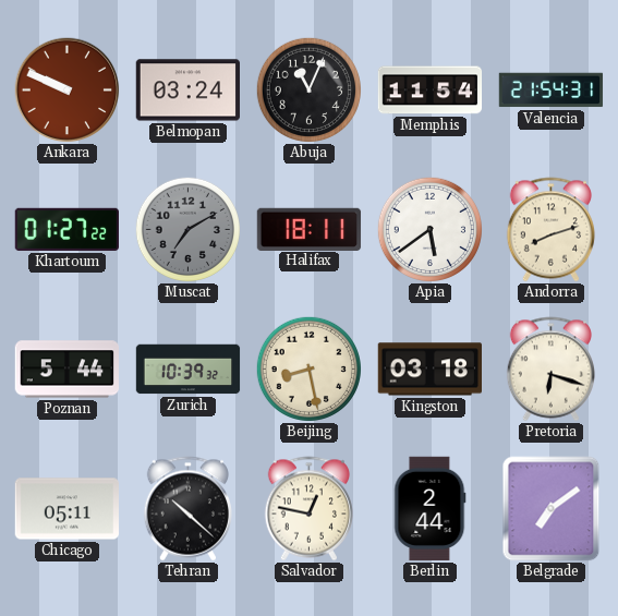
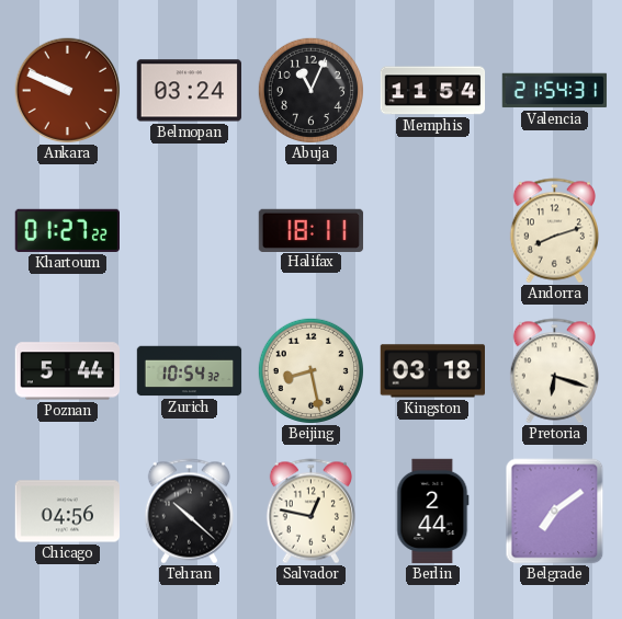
Muscat: 7:10 -> none
Apia: 5:39 -> none
Zurich: 10:39 -> 10:54
Chicago: 05:11 -> 04:56
